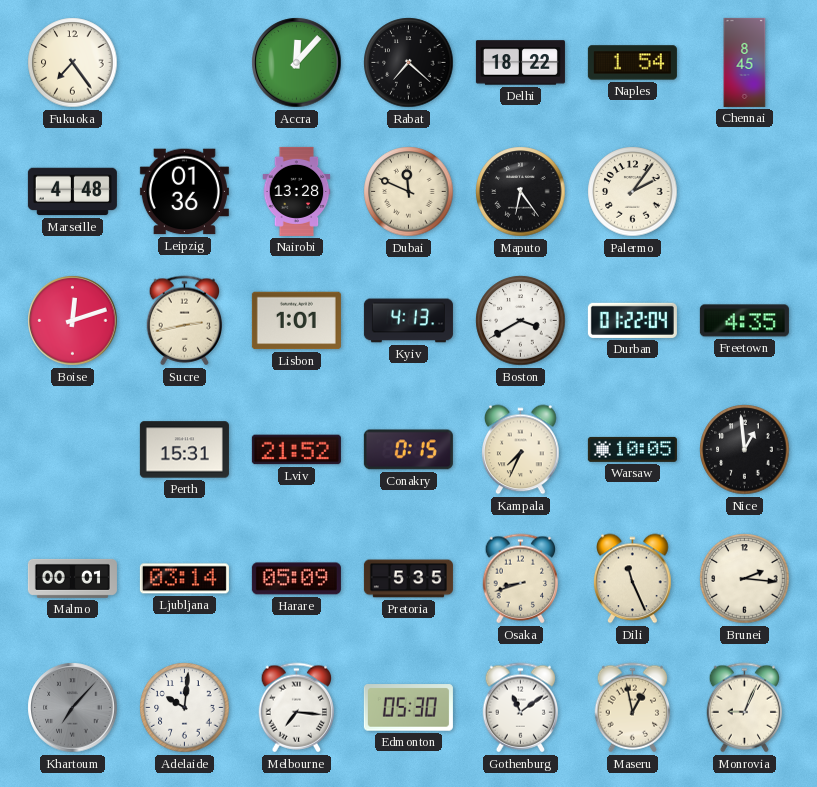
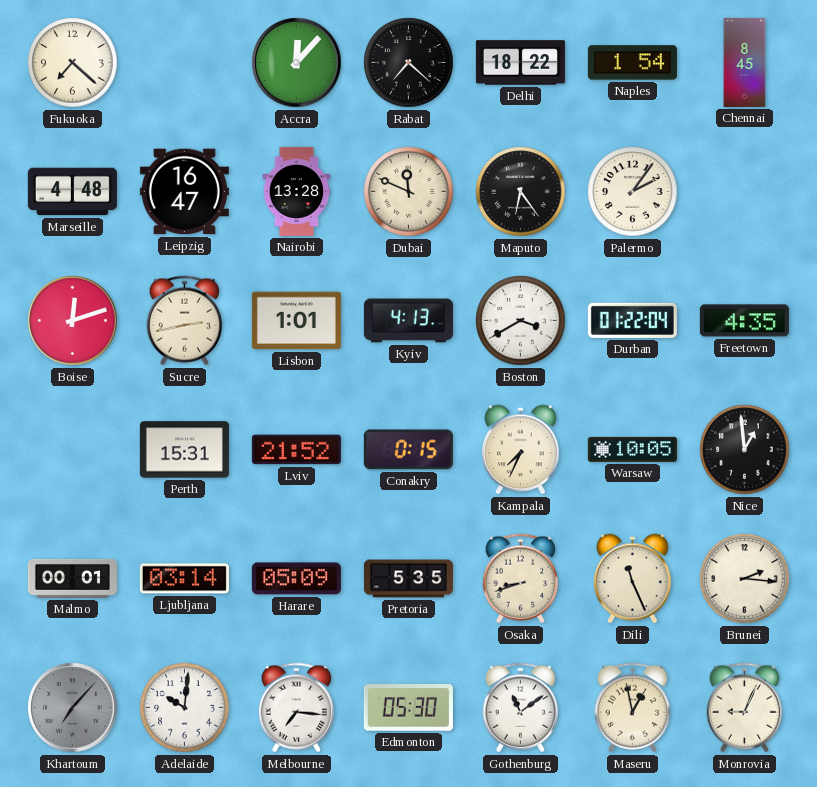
Fukuoka: 7:24 -> 7:22
Leipzig: 01:36 -> 16:47
